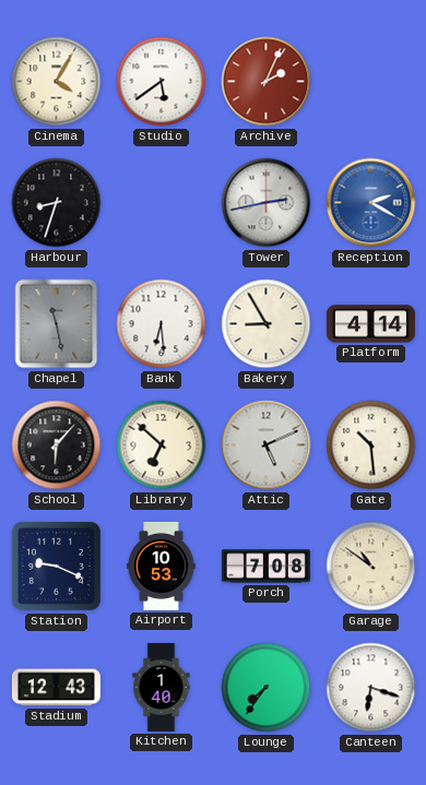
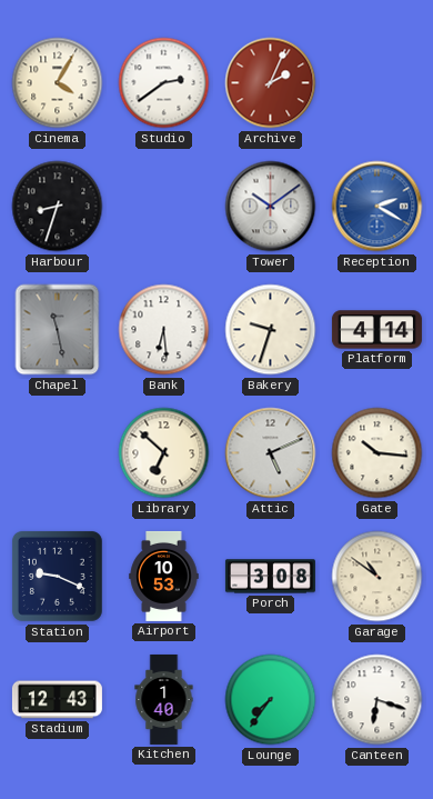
Studio: 5:39 -> 2:39
Tower: 2:43 -> 10:09
Bakery: 8:55 -> 9:33
School: 6:07 -> none
Gate: 10:29 -> 10:16
Porch: 7:08 -> 3:08
